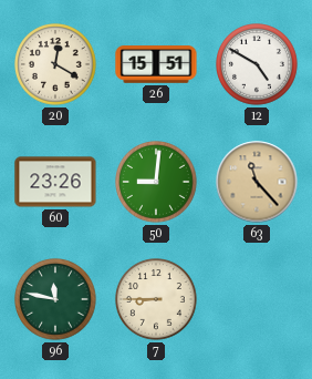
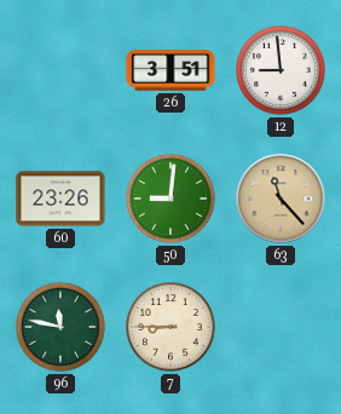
20: 12:20 -> none
26: 15:51 -> 3:51
12: 4:50 -> 8:59
